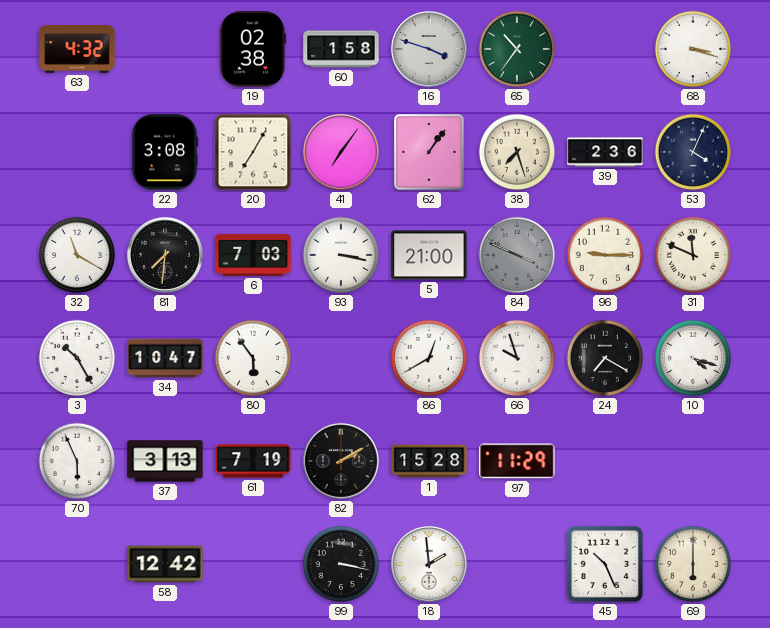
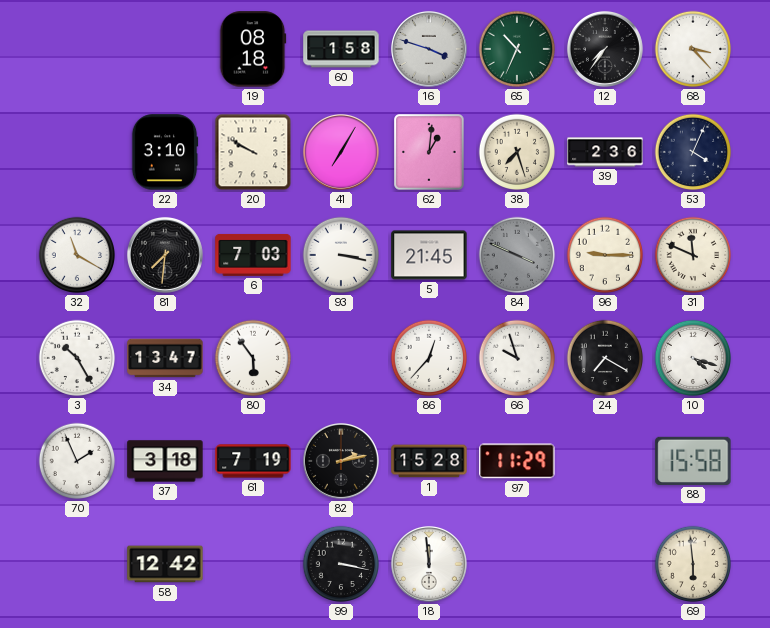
63: 4:32 -> none
19: 02:38 -> 08:18
65: 10:36 -> 10:34
12: none -> 7:36
68: 3:18 -> 3:23
22: 3:08 -> 3:10
20: 7:05 -> 9:50
41: 7:06 -> 7:05
62: 1:06 -> 1:01
5: 21:00 -> 21:45
34: 10:47 -> 13:47
86: 12:40 -> 12:37
70: 5:56 -> 1:56
37: 3:13 -> 3:18
82: 2:10 -> 2:13
88: none -> 15:58
18: 1:59 -> 11:59
45: 10:26 -> none
69: 6:00 -> 5:59
